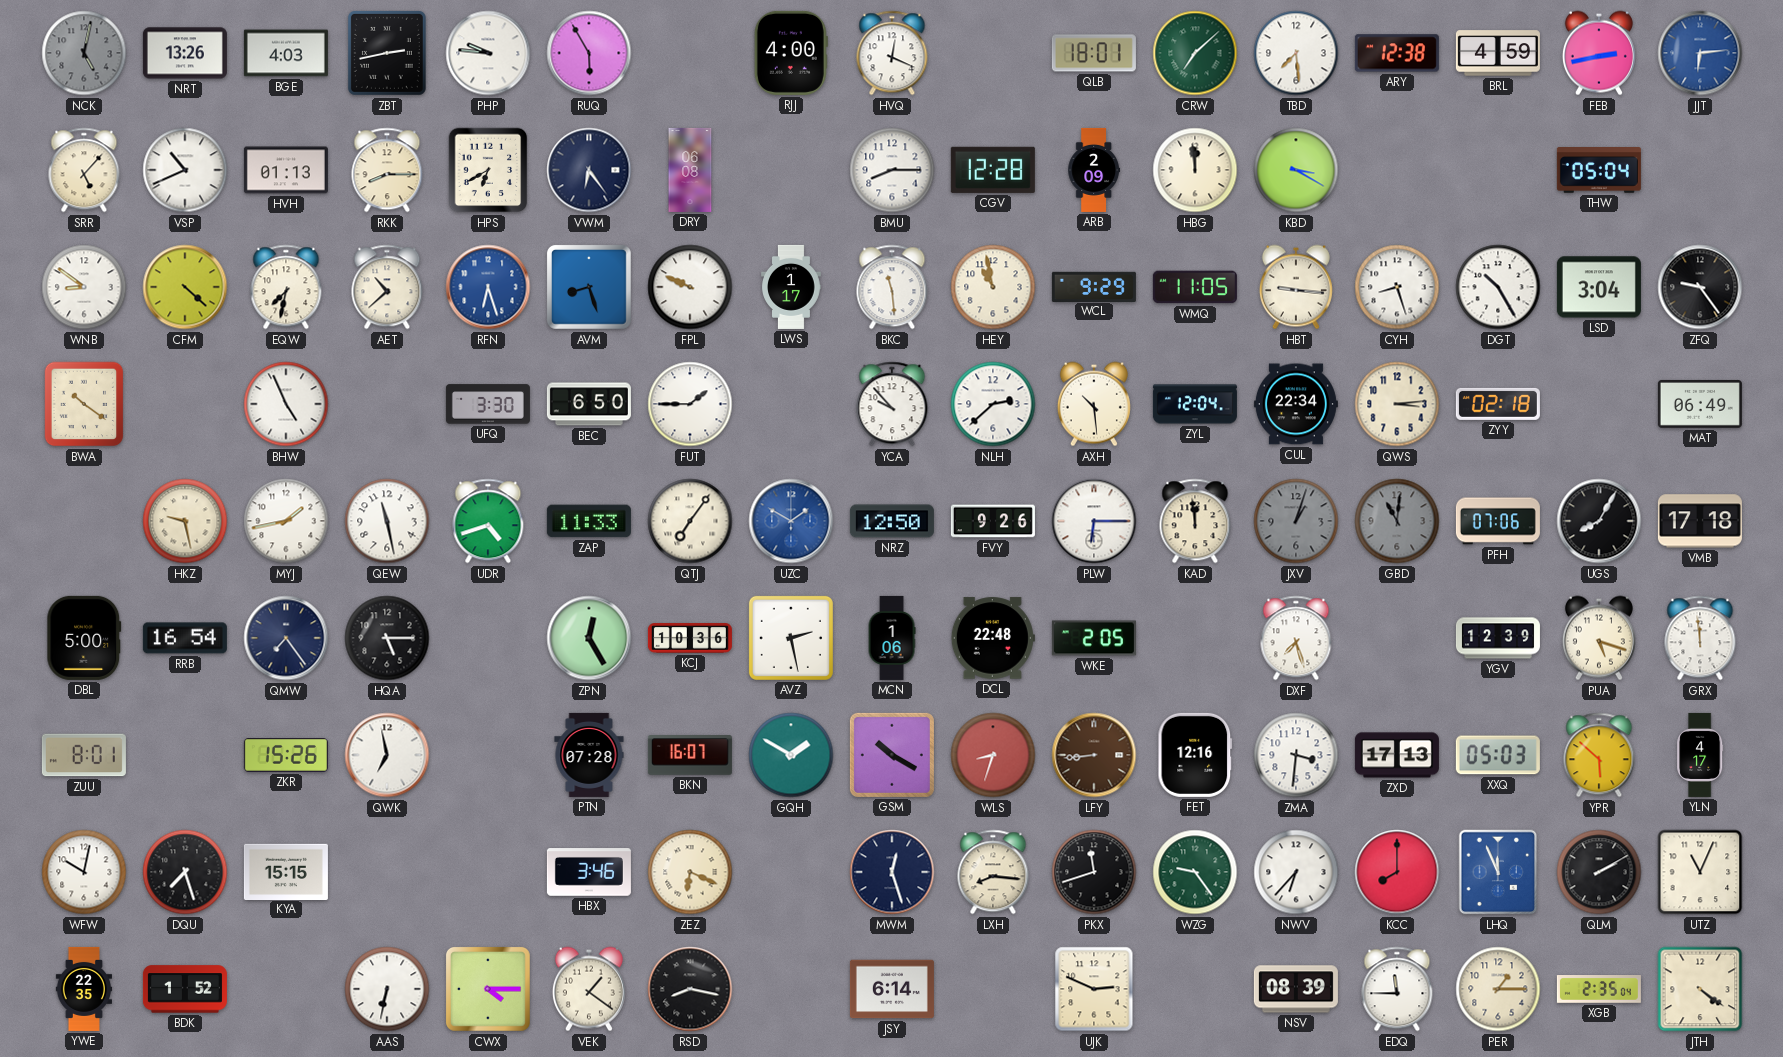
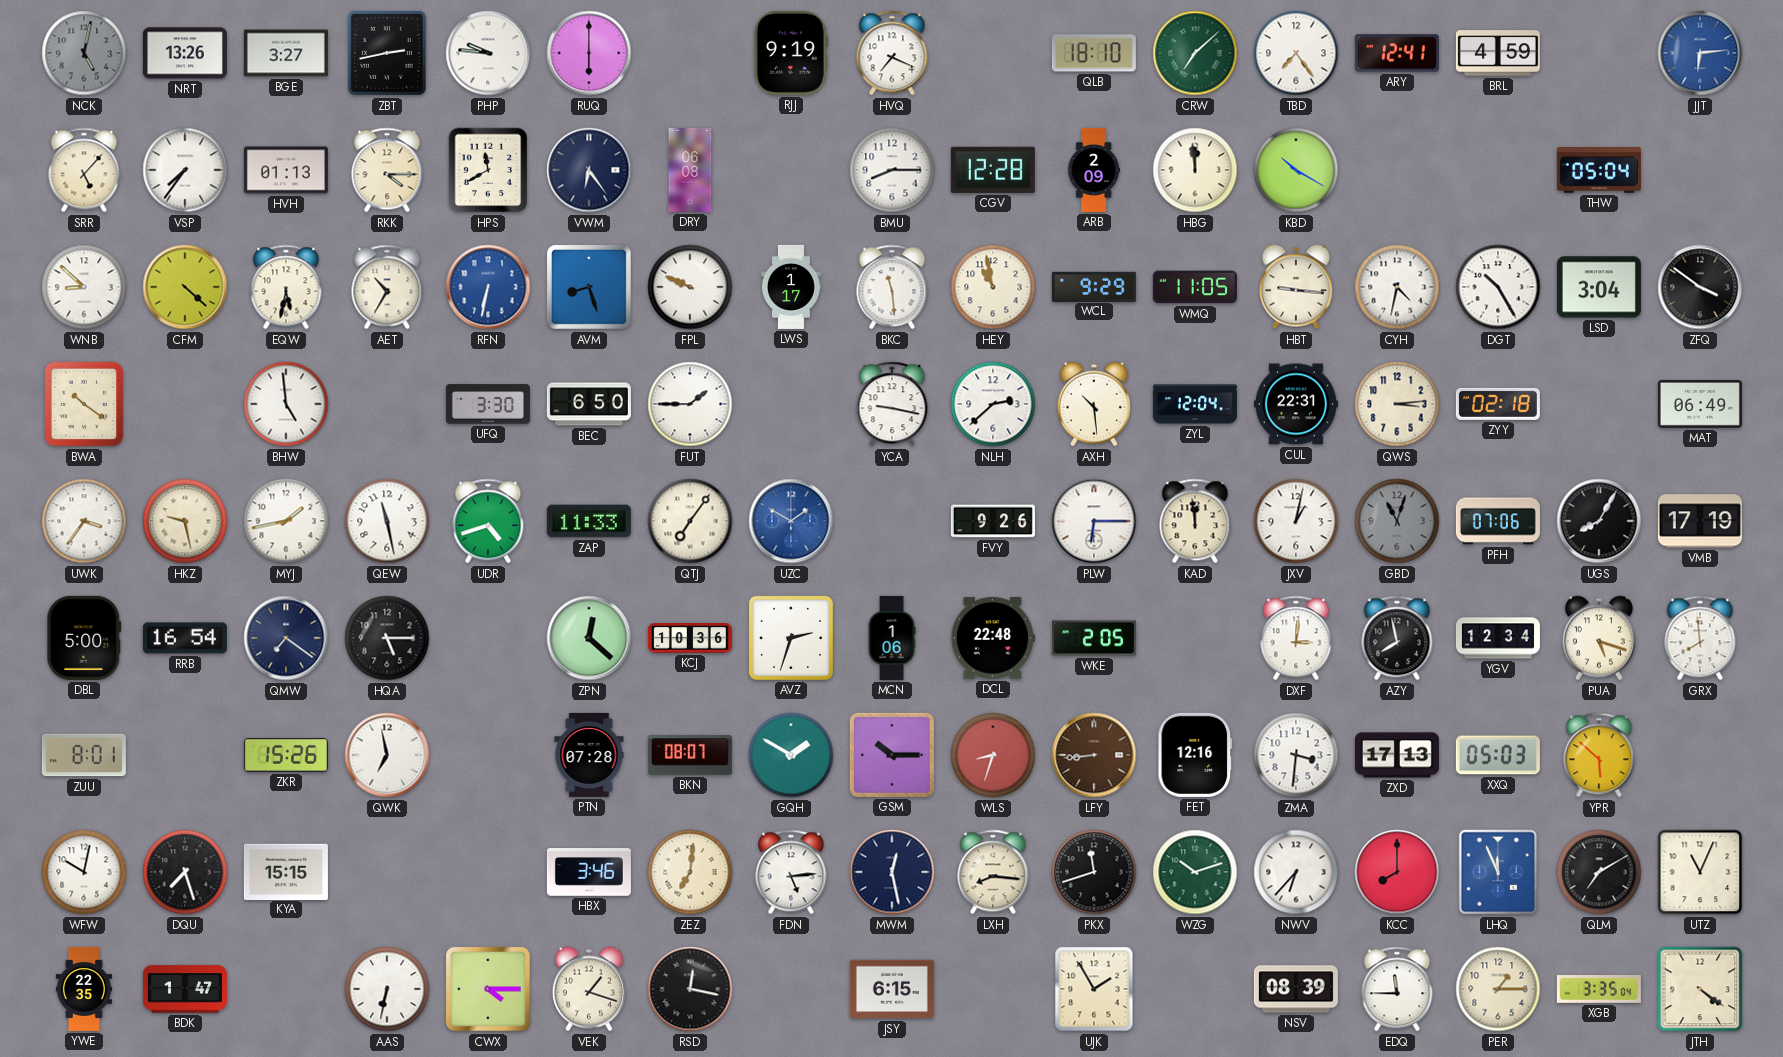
BGE: 4:03 -> 3:27
RUQ: 5:55 -> 6:00
RJJ: 4:00 -> 9:19
HVQ: 12:19 -> 7:19
QLB: 18:01 -> 18:10
TBD: 7:29 -> 7:24
ARY: 12:38 -> 12:41
FEB: 2:43 -> none
VSP: 10:41 -> 7:36
RKK: 8:15 -> 4:15
HPS: 6:40 -> 11:40
KBD: 3:20 -> 10:20
WNB: 8:51 -> 8:52
EQW: 7:32 -> 5:32
AET: 10:38 -> 10:35
RFN: 6:27 -> 6:32
CYH: 8:27 -> 4:32
ZFQ: 9:24 -> 3:51
BHW: 4:56 -> 4:59
YCA: 9:53 -> 9:17
CUL: 22:34 -> 22:31
UWK: none -> 3:36
NRZ: 12:50 -> none
JXV: 1:03 -> 1:02
JXV dial: grey -> white
GBD: 11:01 -> 11:03
VMB: 17:18 -> 17:19
QMW: 7:24 -> 7:21
ZPN: 12:25 -> 12:22
AVZ: 2:28 -> 2:33
DXF: 7:27 -> 3:01
AZY: none -> 7:58
YGV: 12:39 -> 12:34
GRX: 11:59 -> 7:59
BKN: 16:07 -> 08:07
GSM: 10:20 -> 10:15
YLN: 4:17 -> none
ZEZ: 6:19 -> 7:01
FDN: none -> 5:14
MWM: 12:27 -> 12:28
WZG: 9:24 -> 10:12
QLM: 2:10 -> 7:10
BDK: 1:52 -> 1:47
VEK: 1:21 -> 1:18
RSD: 8:17 -> 12:17
JSY: 6:14 -> 6:15
UJK: 2:49 -> 1:55
XGB: 2:35 -> 3:35
